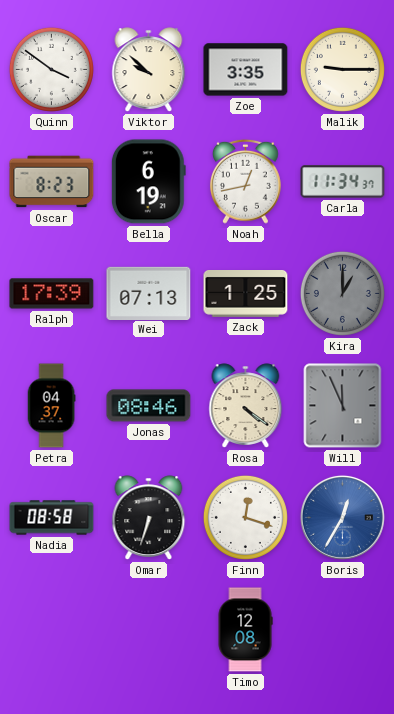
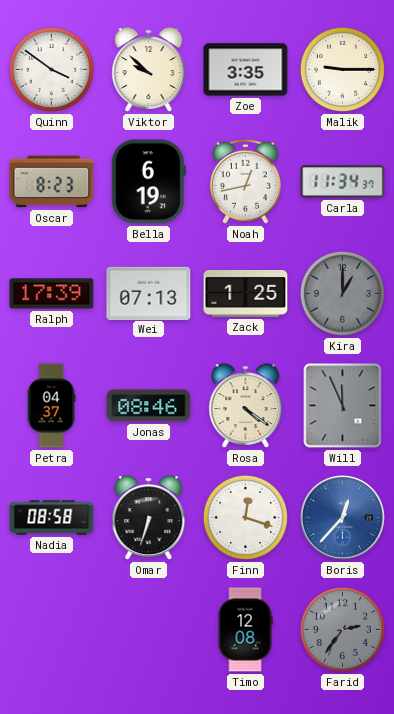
Boris: 12:35 -> 12:37
Farid: none -> 2:36
